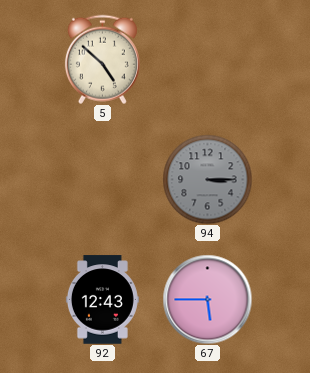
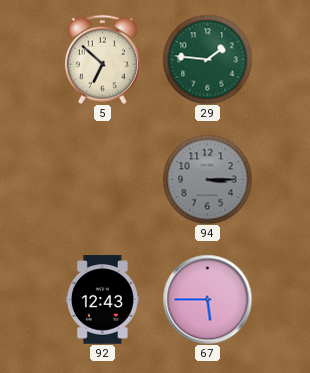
5: 4:52 -> 6:52
29: none -> 1:46
